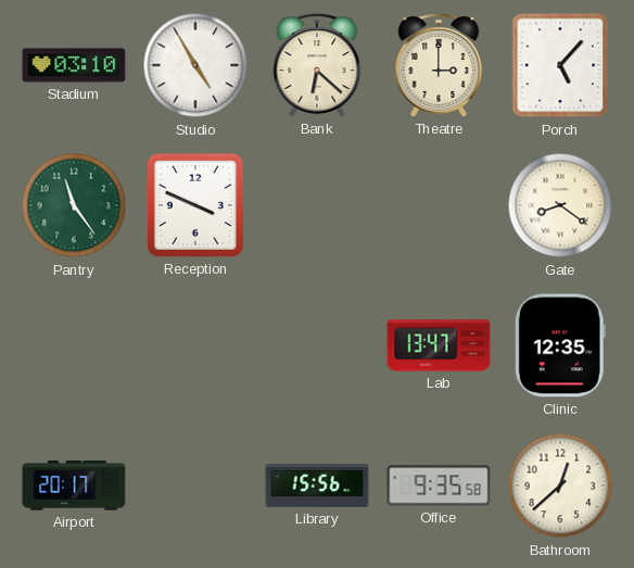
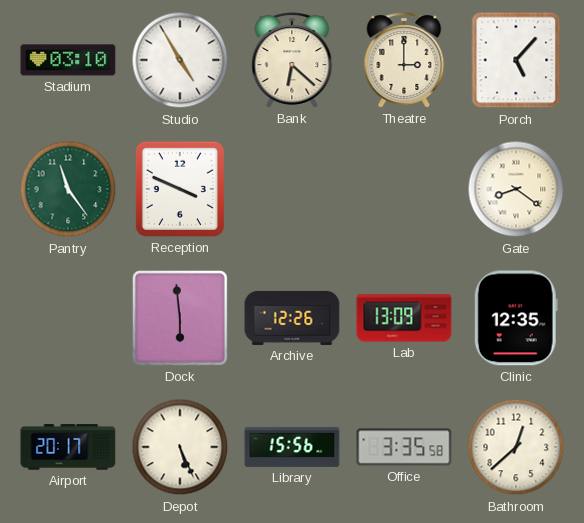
Dock: none -> 5:59
Archive: none -> 12:26
Lab: 13:47 -> 13:09
Depot: none -> 5:26
Office: 9:35 -> 3:35
